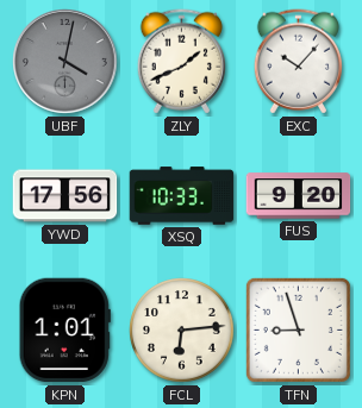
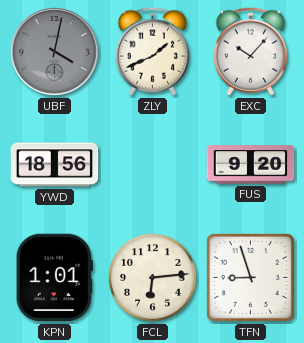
YWD: 17:56 -> 18:56
XSQ: 10:33 -> none
